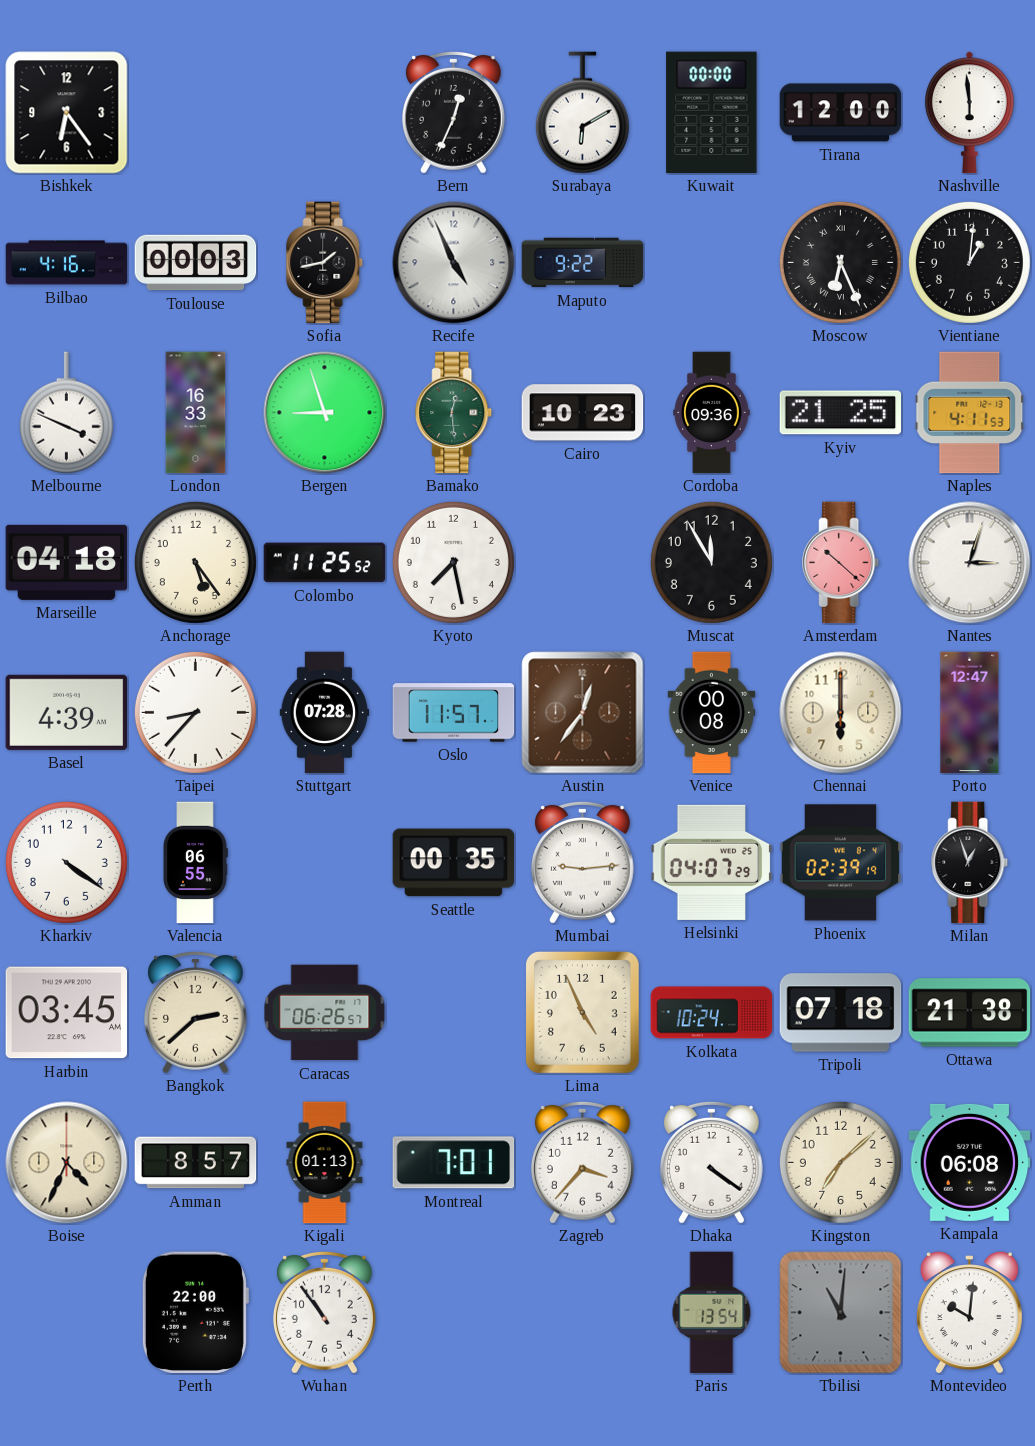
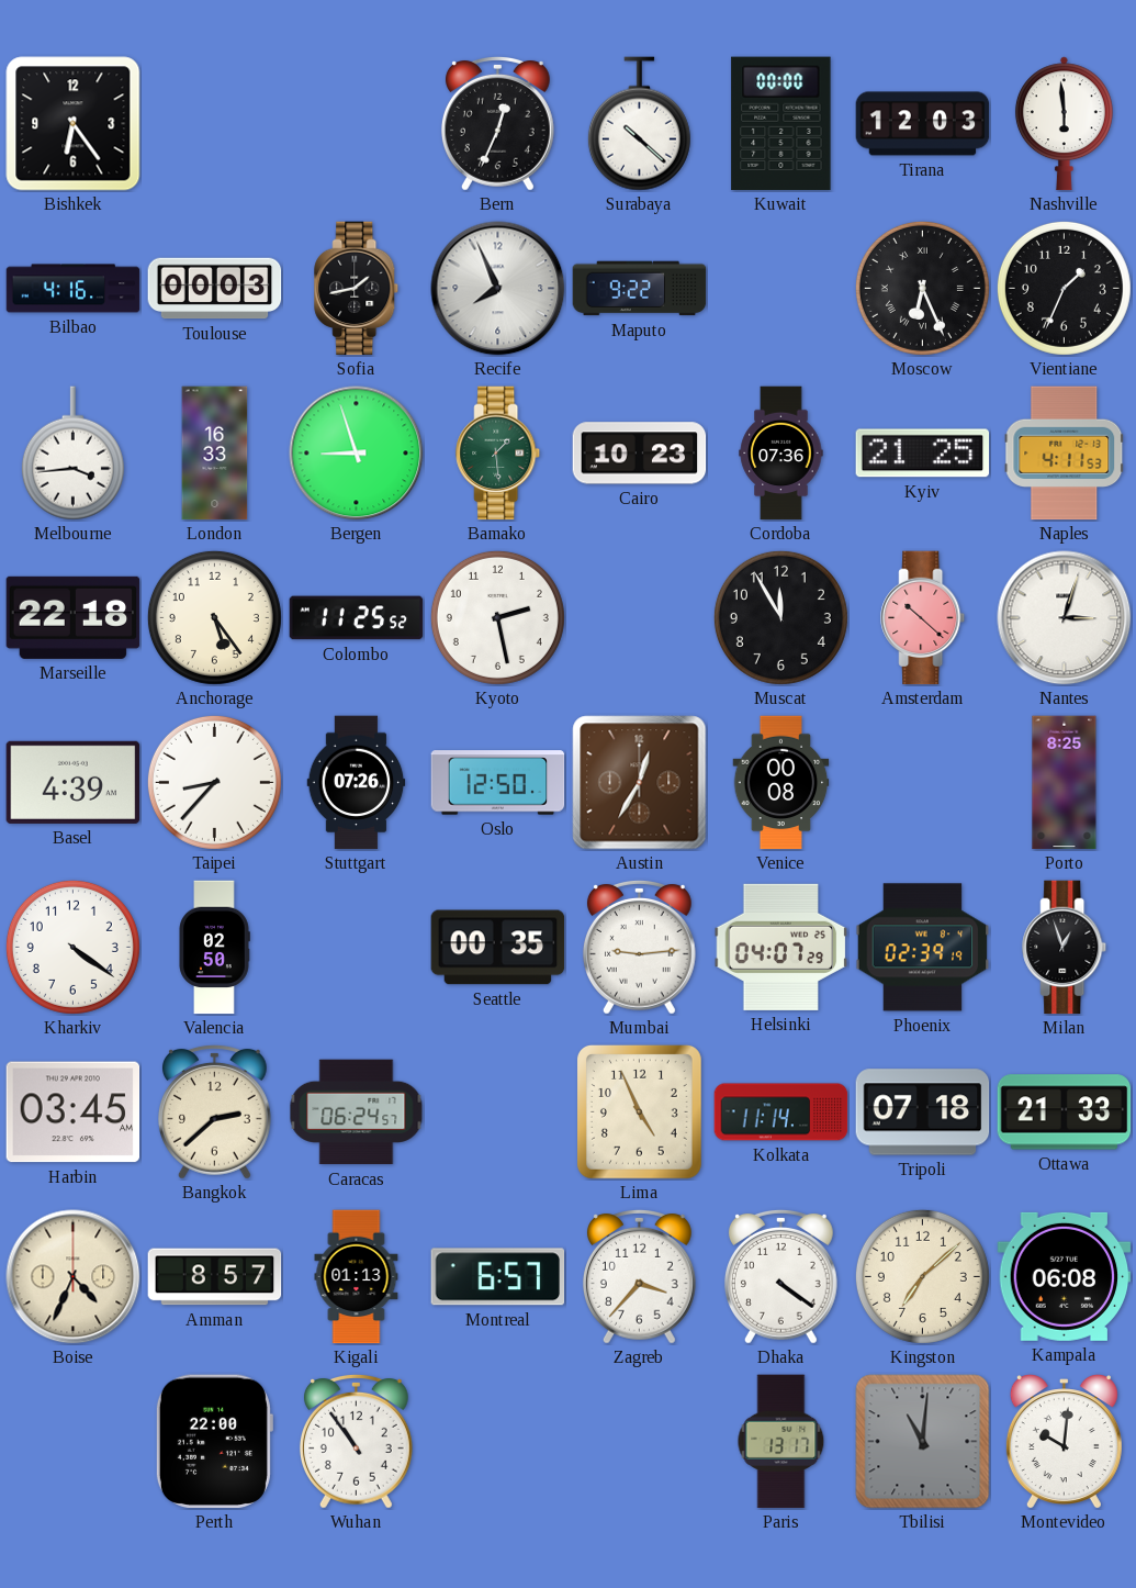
Surabaya: 6:10 -> 10:22
Tirana: 12:00 -> 12:03
Recife: 4:56 -> 7:56
Vientiane: 1:01 -> 1:34
Melbourne: 3:49 -> 3:44
Bamako: 12:29 -> 1:29
Cordoba: 09:36 -> 07:36
Marseille: 04:18 -> 22:18
Kyoto: 7:28 -> 2:28
Stuttgart: 07:28 -> 07:26
Oslo: 11:57 -> 12:50
Austin: 12:36 -> 12:35
Chennai: 6:00 -> none
Porto: 12:47 -> 8:25
Valencia: 06:55 -> 02:50
Caracas: 06:26 -> 06:24
Kolkata: 10:24 -> 11:14
Ottawa: 21:38 -> 21:33
Montreal: 7:01 -> 6:57
Paris: 13:54 -> 13:17
